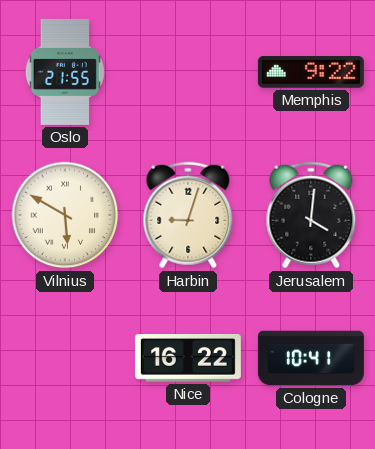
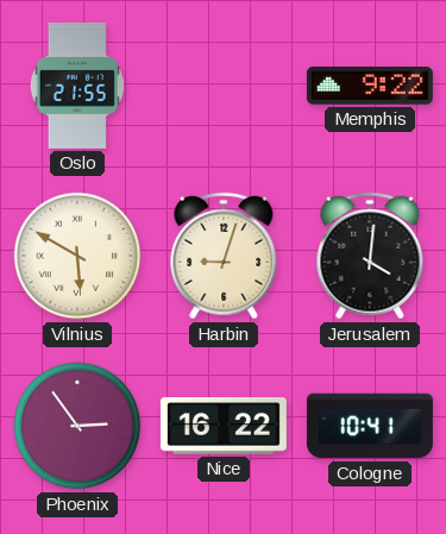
Phoenix: none -> 2:54
